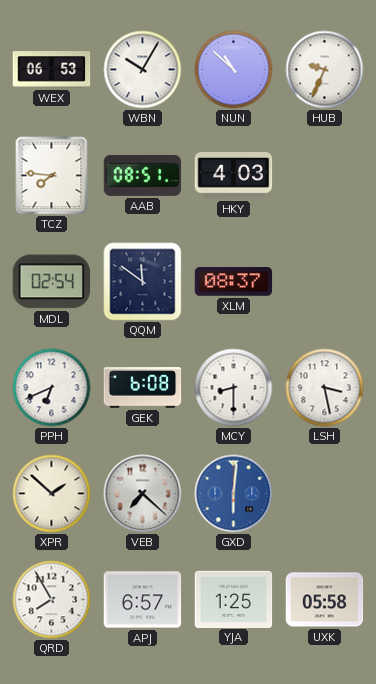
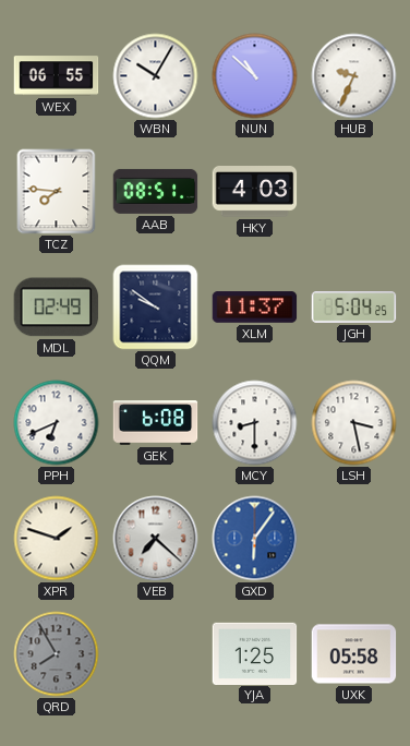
WEX: 06:53 -> 06:55
MDL: 02:54 -> 02:49
QQM: 11:51 -> 9:51
XLM: 08:37 -> 11:37
JGH: none -> 5:04
XPR: 1:52 -> 1:48
GXD: 6:01 -> 6:06
QRD dial: white -> grey
APJ: 6:57 -> none
